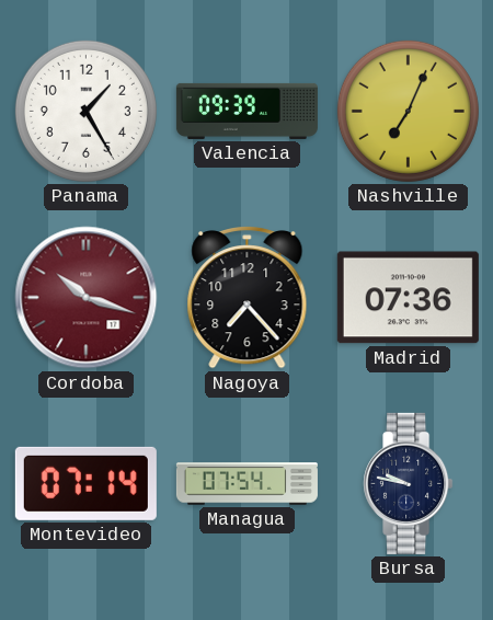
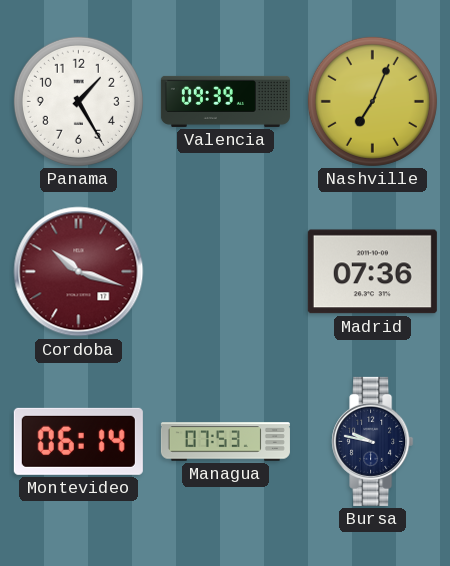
Nagoya: 7:23 -> none
Montevideo: 07:14 -> 06:14
Managua: 07:54 -> 07:53
